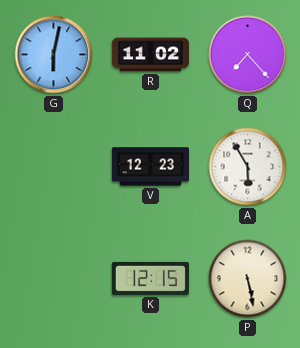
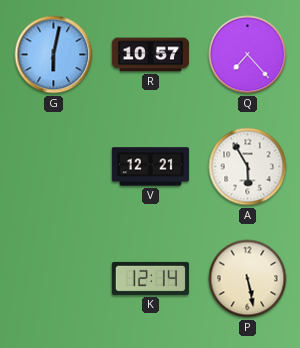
R: 11:02 -> 10:57
V: 12:23 -> 12:21
K: 12:15 -> 12:14
